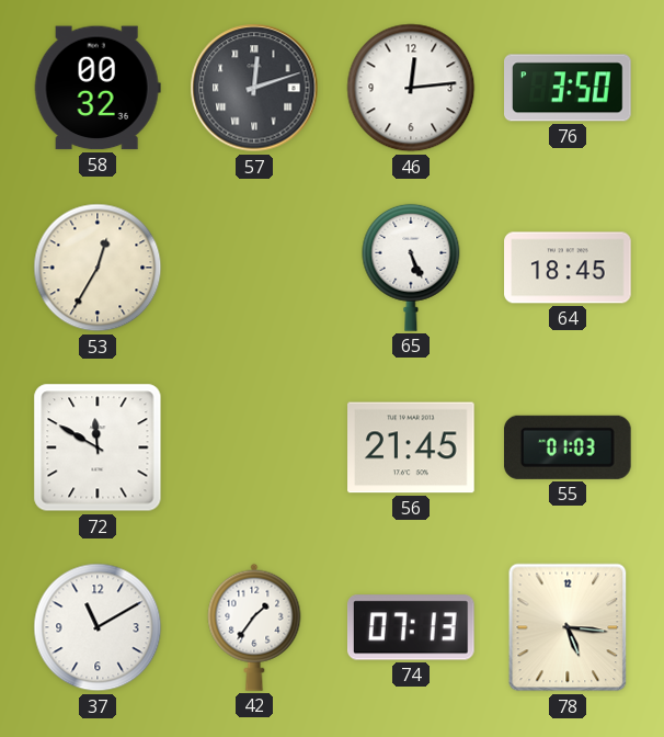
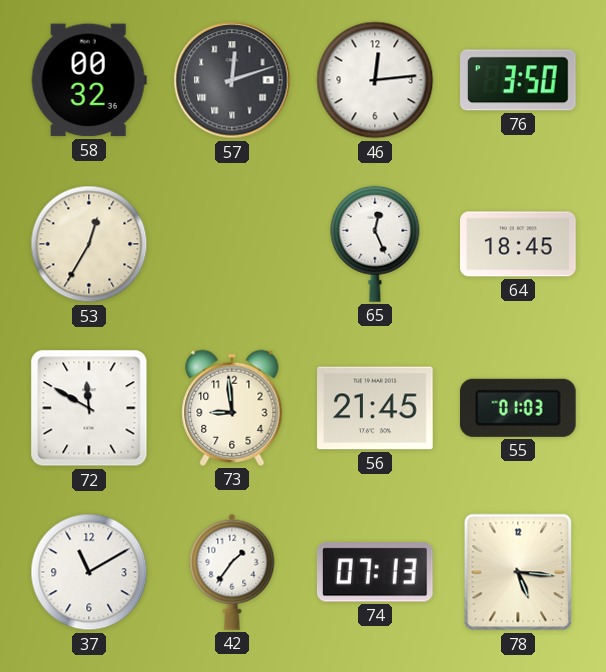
65: 5:26 -> 12:26
73: none -> 8:59
